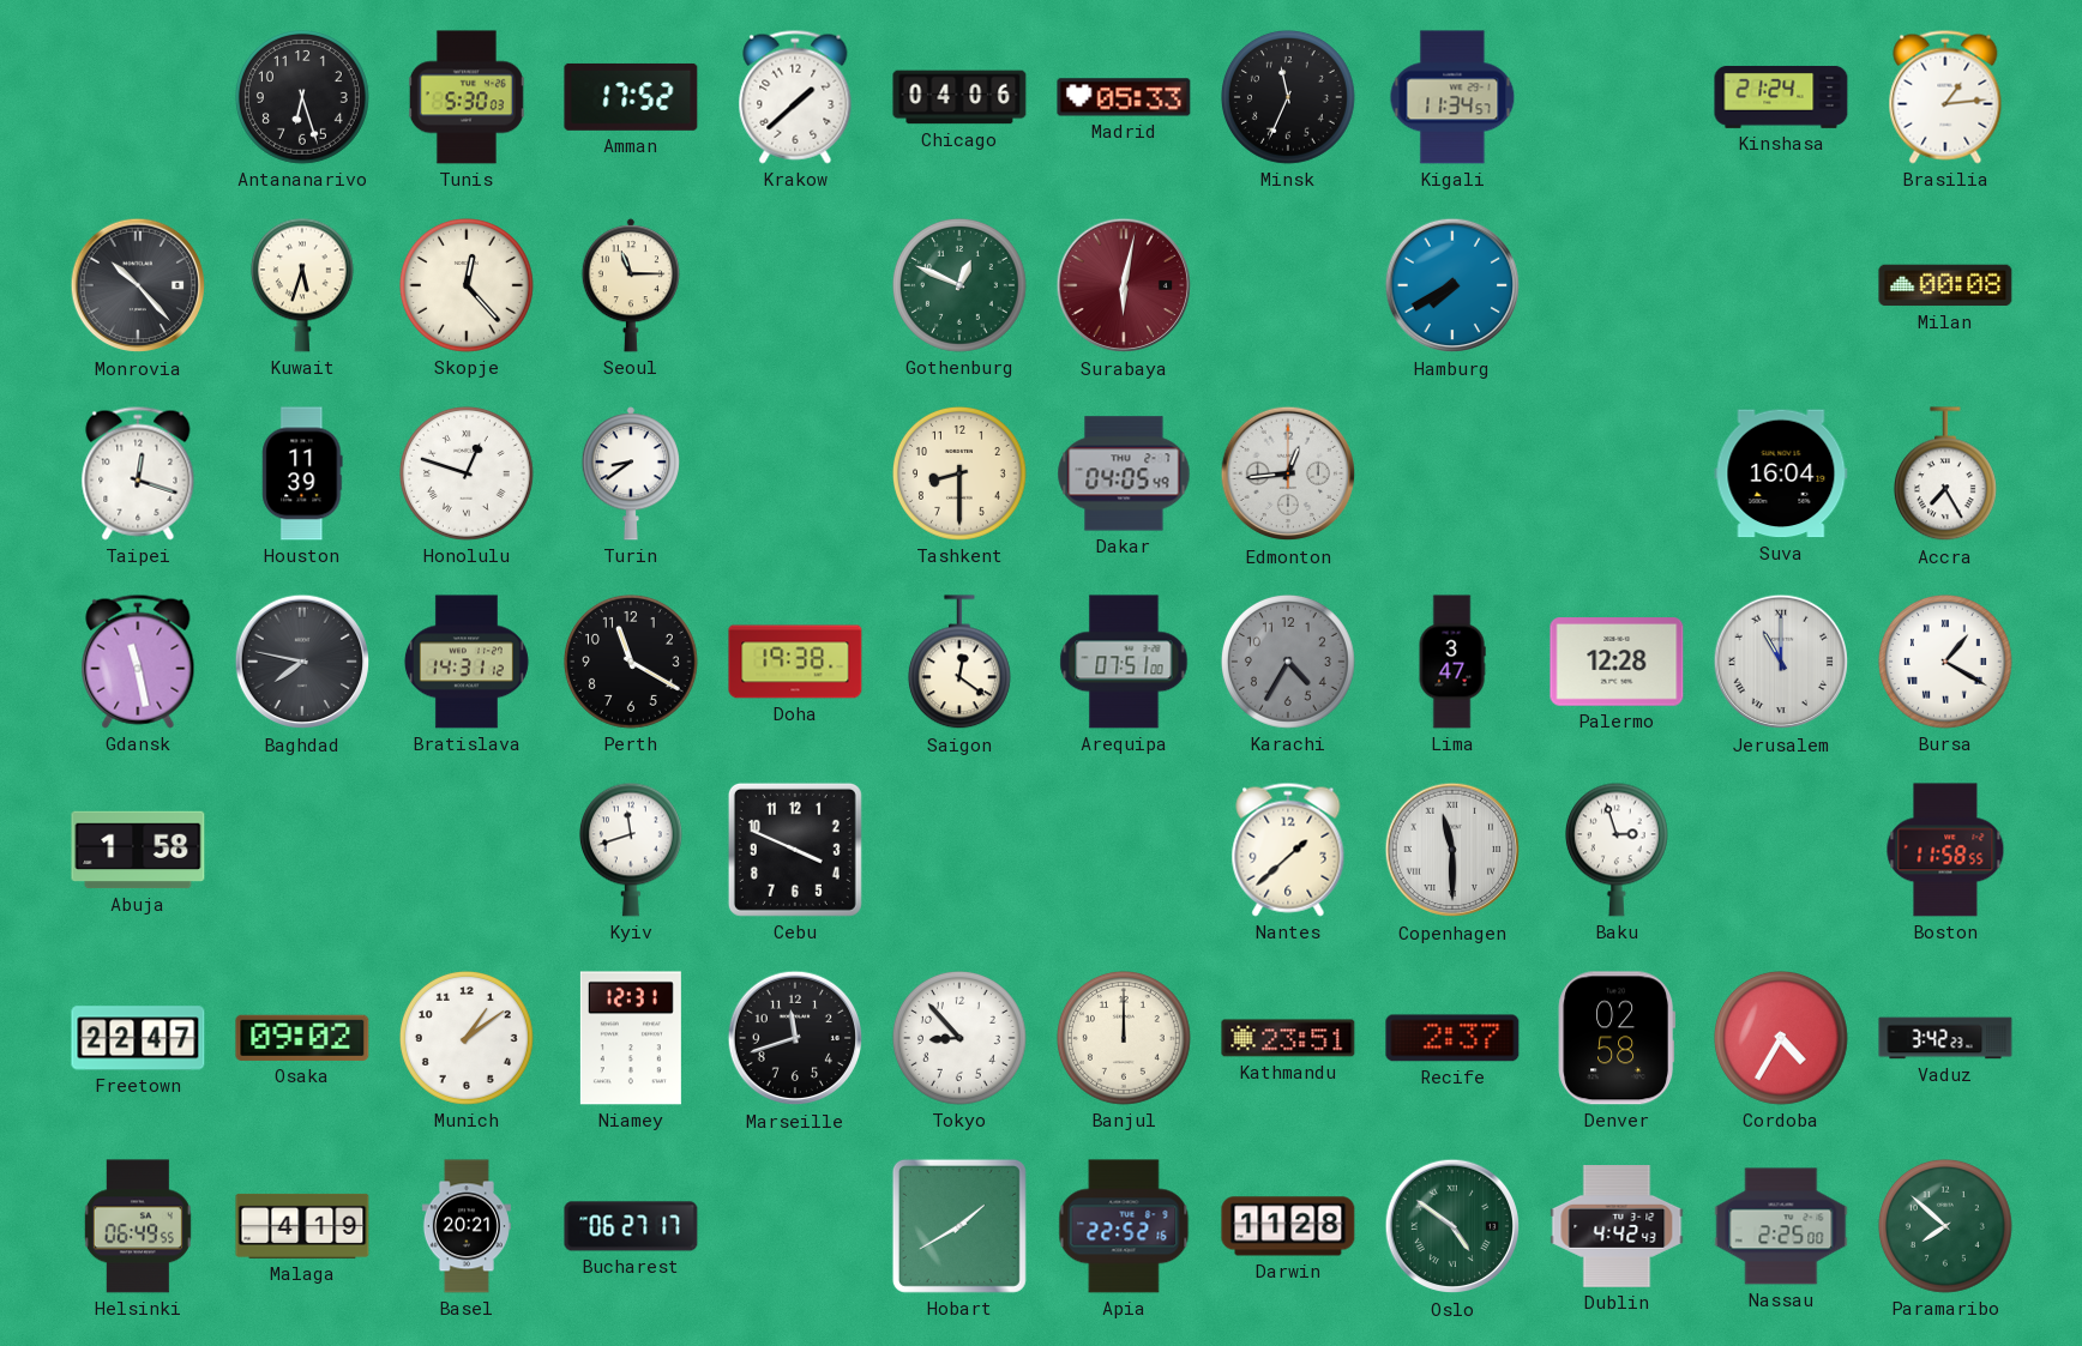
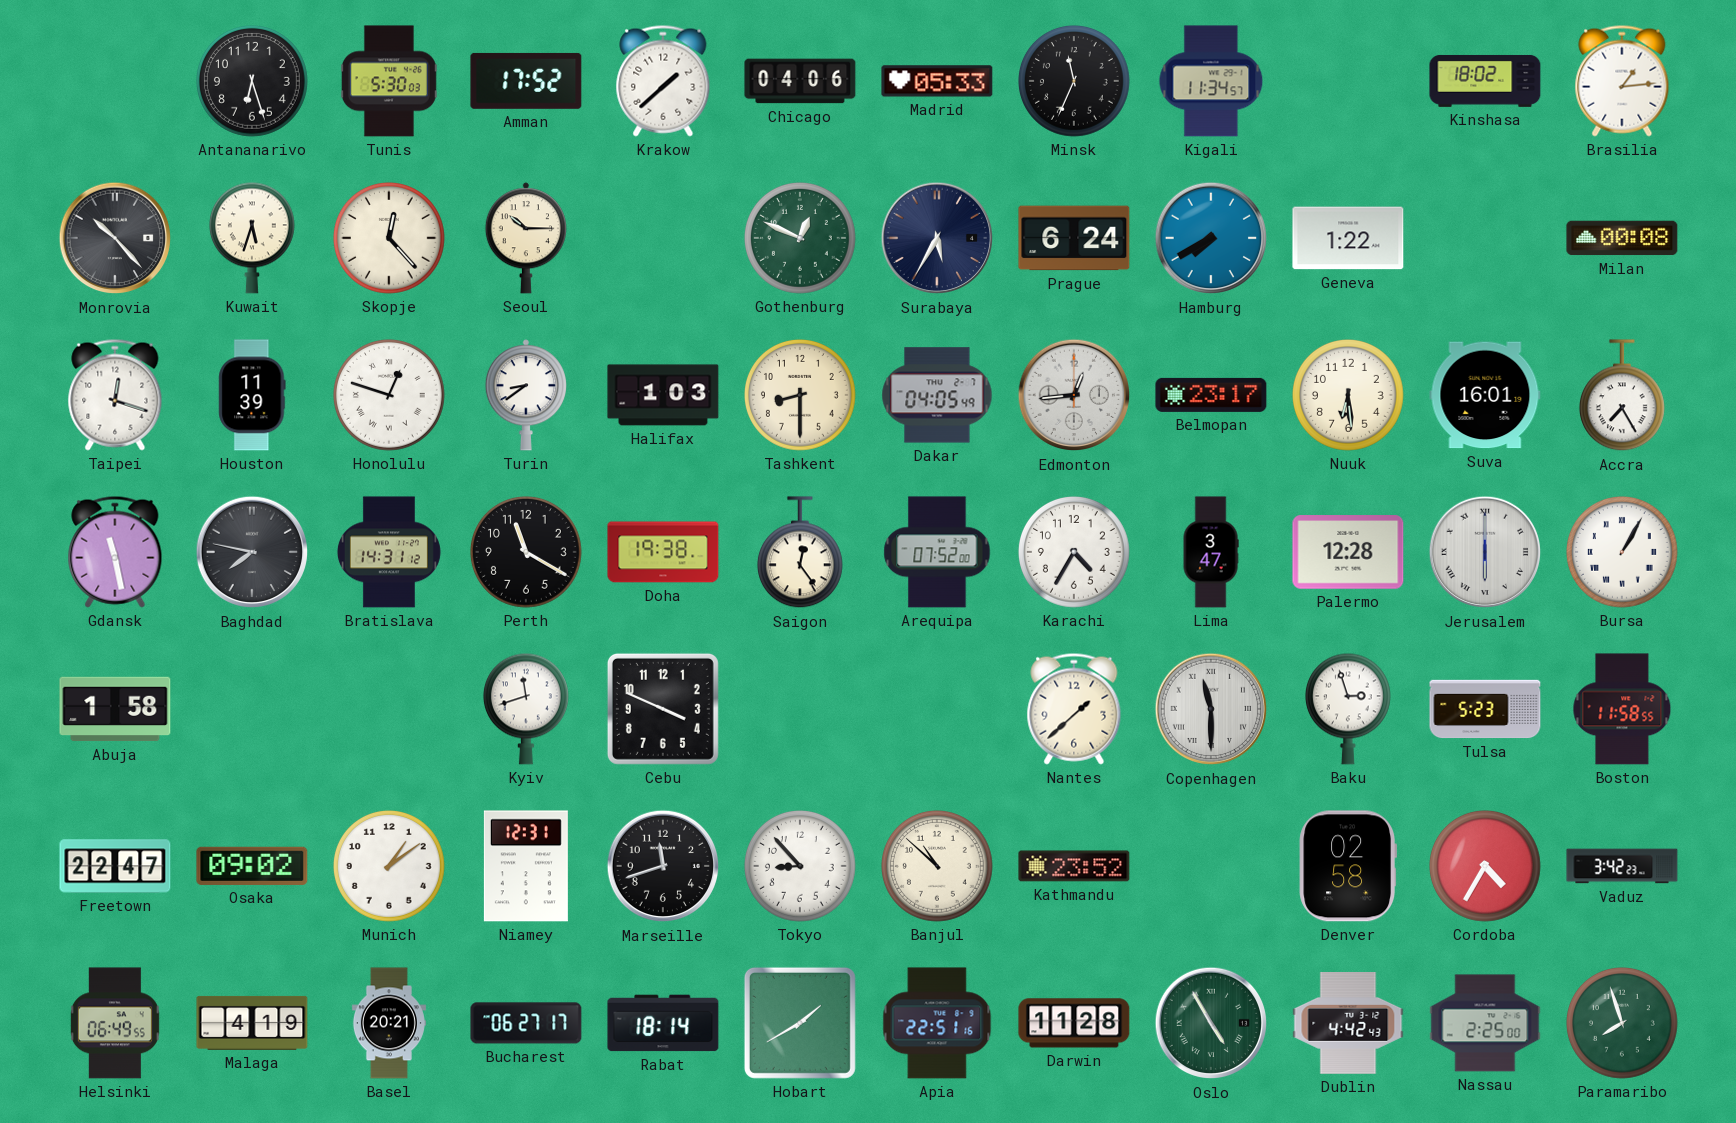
Kinshasa: 21:24 -> 18:02
Seoul: 11:15 -> 10:15
Surabaya: 6:02 -> 5:35
Surabaya dial: burgundy -> navy
Prague: none -> 6:24
Geneva: none -> 1:22
Halifax: none -> 1:03
Belmopan: none -> 23:17
Nuuk: none -> 6:29
Suva: 16:04 -> 16:01
Saigon: 12:21 -> 12:24
Arequipa: 07:51 -> 07:52
Karachi dial: grey -> white
Jerusalem: 11:00 -> 6:00
Bursa: 1:20 -> 1:05
Tulsa: none -> 5:23
Banjul: 12:00 -> 10:52
Kathmandu: 23:51 -> 23:52
Recife: 2:37 -> none
Rabat: none -> 18:14
Apia: 22:52 -> 22:51
Oslo: 4:51 -> 4:55
Paramaribo: 7:52 -> 7:57
